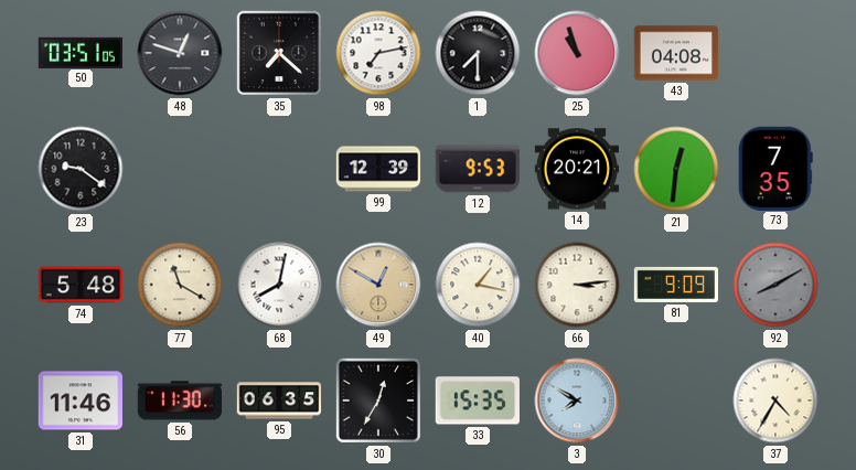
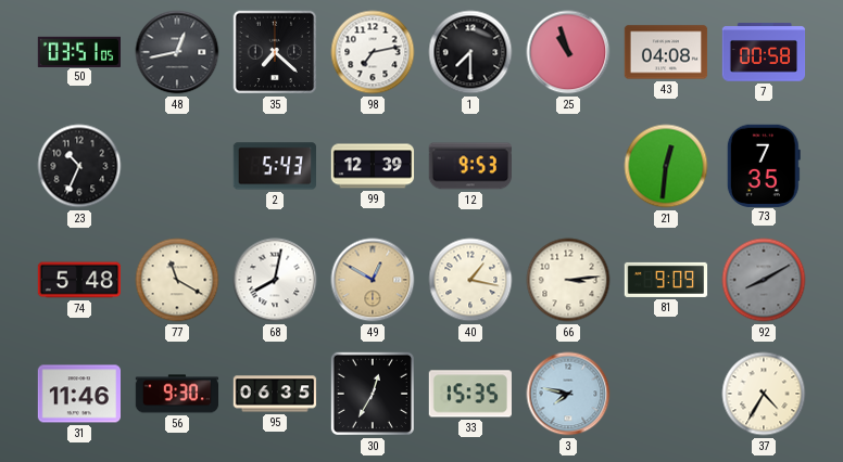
48: 12:48 -> 12:43
7: none -> 00:58
23: 9:21 -> 10:34
2: none -> 5:43
14: 20:21 -> none
56: 11:30 -> 9:30
3: 7:50 -> 7:47
